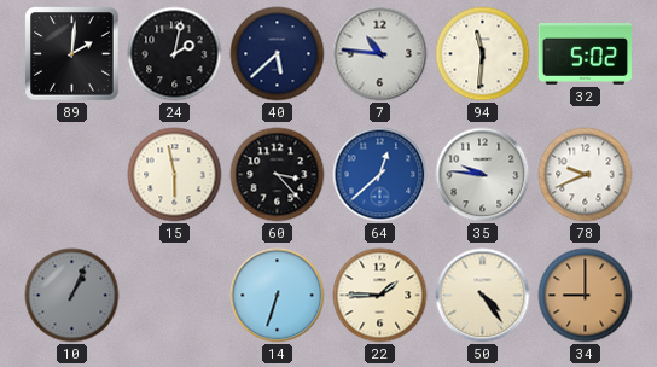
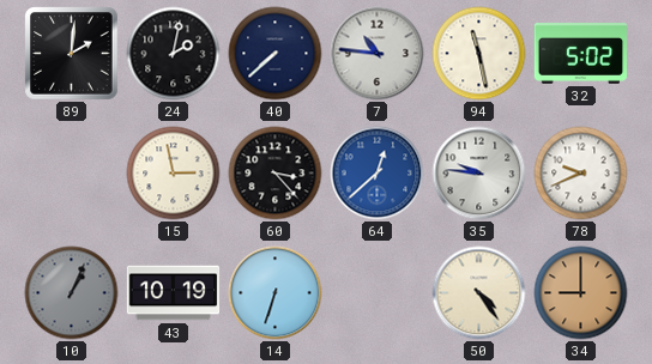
40: 5:38 -> 7:38
94: 11:31 -> 11:28
15: 5:58 -> 2:58
43: none -> 10:19
22: 1:45 -> none
